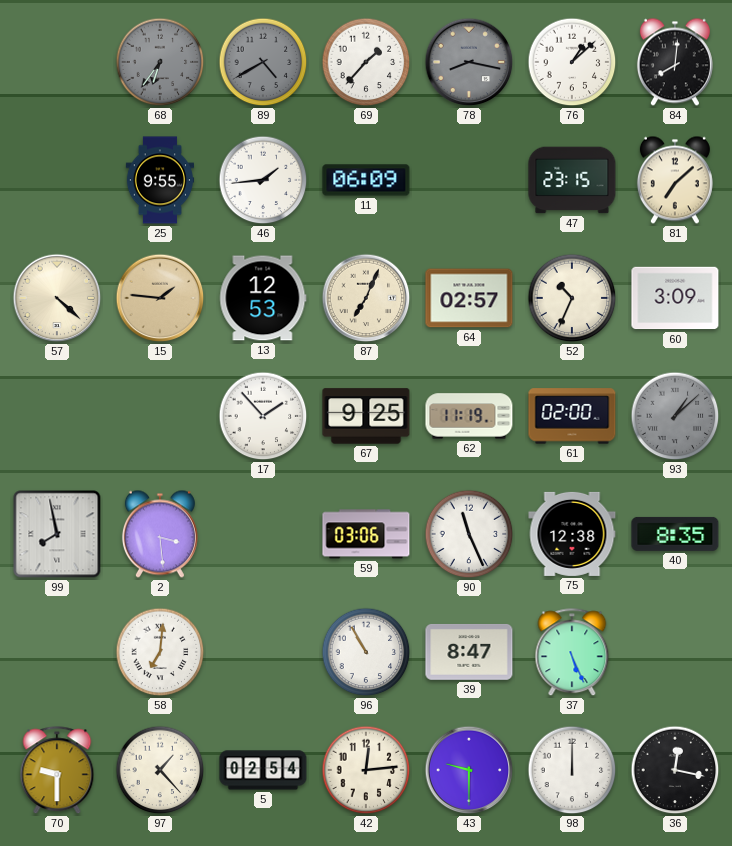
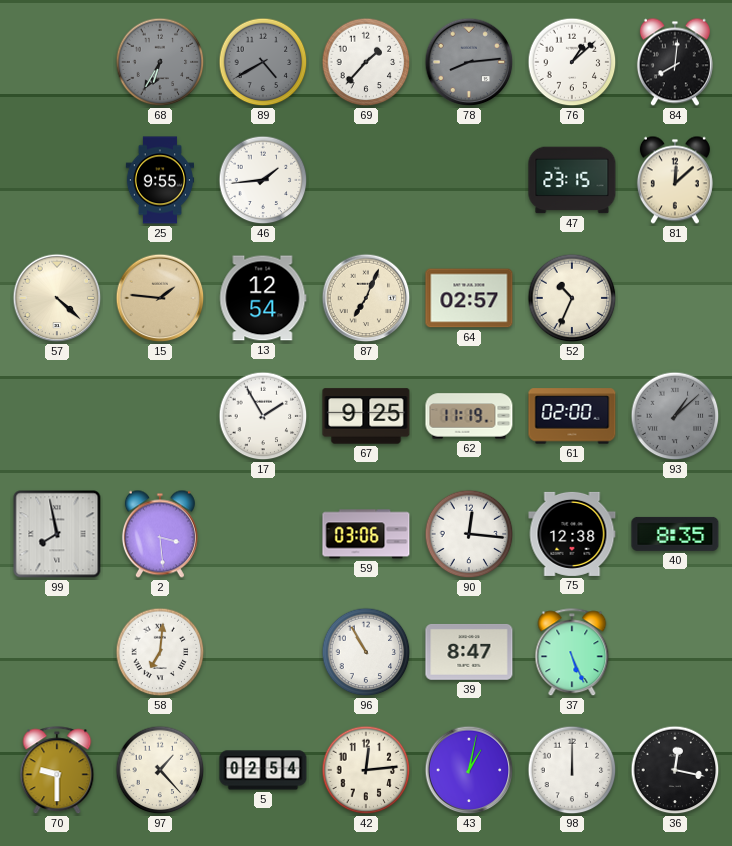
68: 6:36 -> 6:35
78: 8:17 -> 8:14
11: 06:09 -> none
81: 7:08 -> 12:08
13: 12:53 -> 12:54
60: 3:09 -> none
17: 1:53 -> 1:55
90: 11:26 -> 12:16
43: 9:30 -> 1:02
